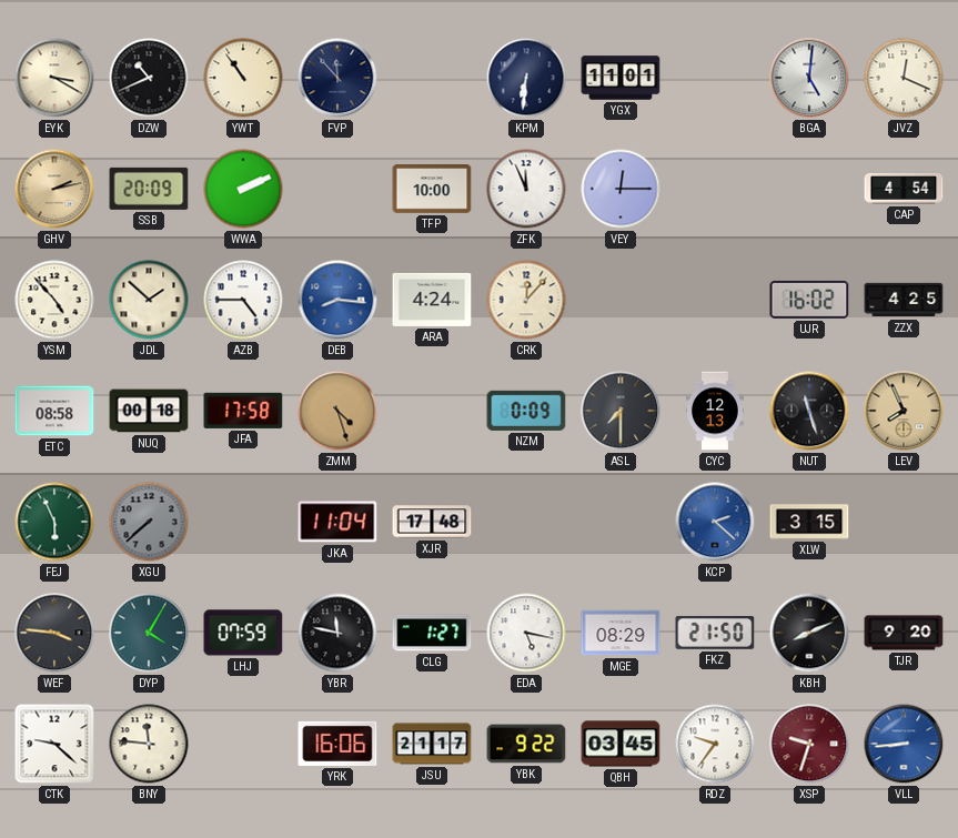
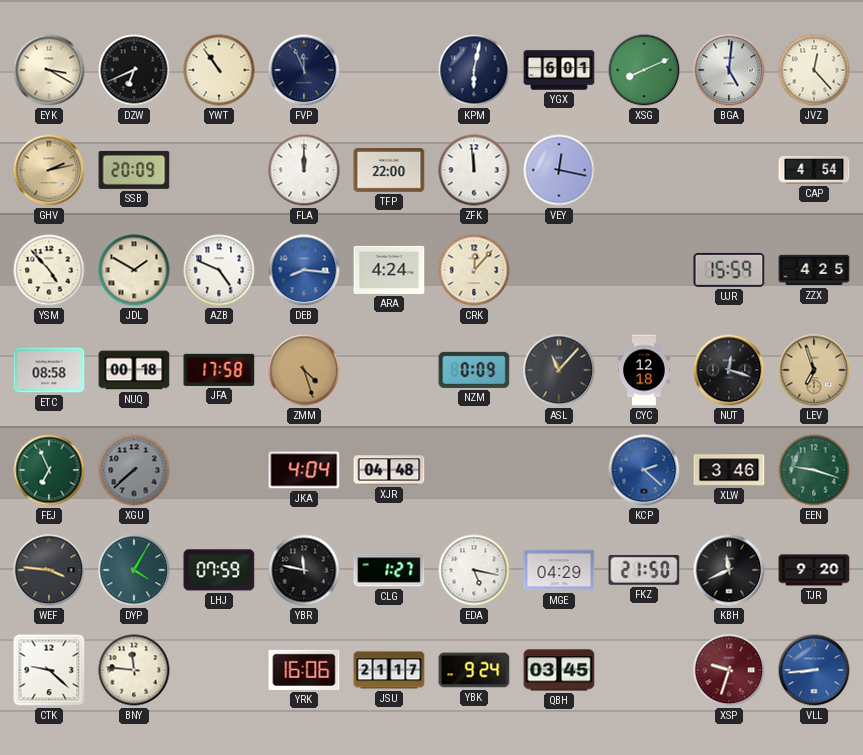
DZW: 10:41 -> 6:41
FVP: 11:53 -> 11:56
KPM: 6:31 -> 6:02
YGX: 11:01 -> 6:01
XSG: none -> 8:11
JVZ: 12:19 -> 12:23
WWA: 2:11 -> none
FLA: none -> 12:00
TFP: 10:00 -> 22:00
ZFK: 11:56 -> 11:59
VEY: 12:15 -> 12:17
JDL: 1:52 -> 1:50
AZB: 4:45 -> 4:49
UJR: 16:02 -> 15:59
ASL: 7:30 -> 11:07
CYC: 12:13 -> 12:18
NUT: 11:27 -> 12:18
LEV: 7:56 -> 6:57
FEJ: 5:56 -> 6:56
JKA: 11:04 -> 4:04
XJR: 17:48 -> 04:48
XLW: 3:15 -> 3:46
EEN: none -> 9:18
MGE: 08:29 -> 04:29
KBH: 8:11 -> 11:41
YBK: 9:22 -> 9:24
RDZ: 9:36 -> none
